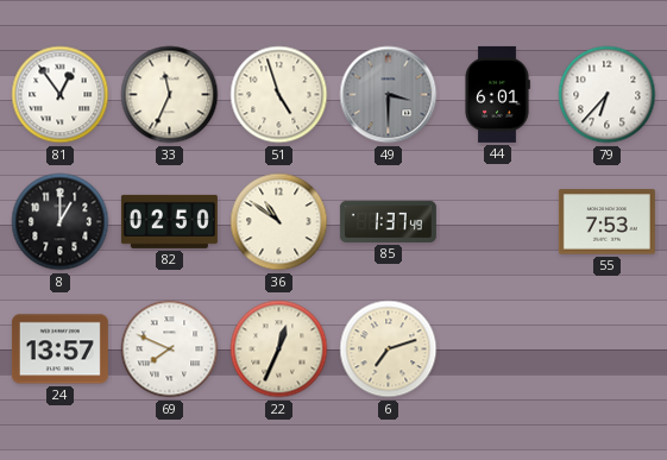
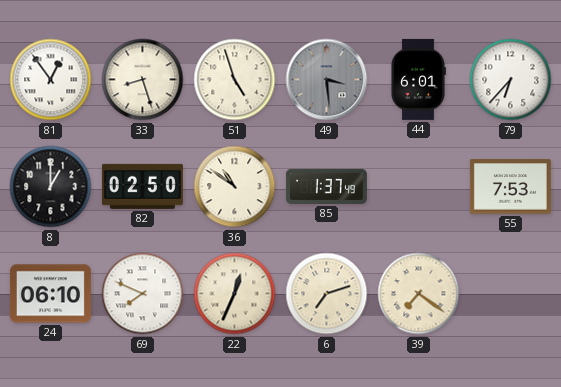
33: 11:34 -> 8:27
49: 3:30 -> 3:29
24: 13:57 -> 06:10
39: none -> 7:21
